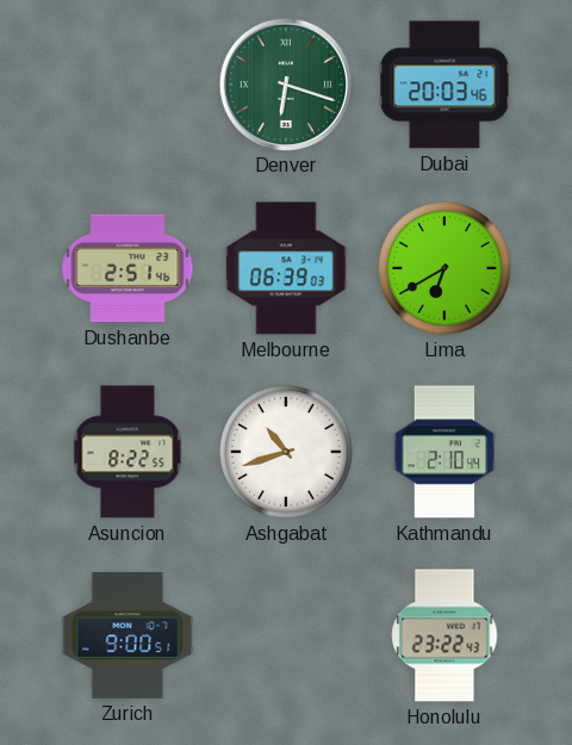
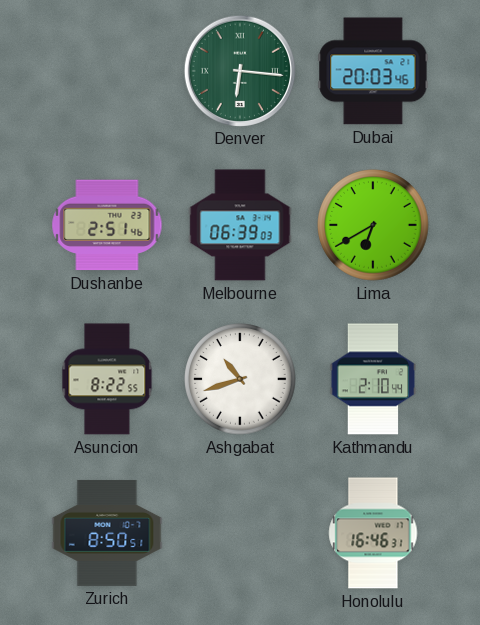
Denver: 6:18 -> 6:16
Zurich: 9:00 -> 8:50
Honolulu: 23:22 -> 16:46
